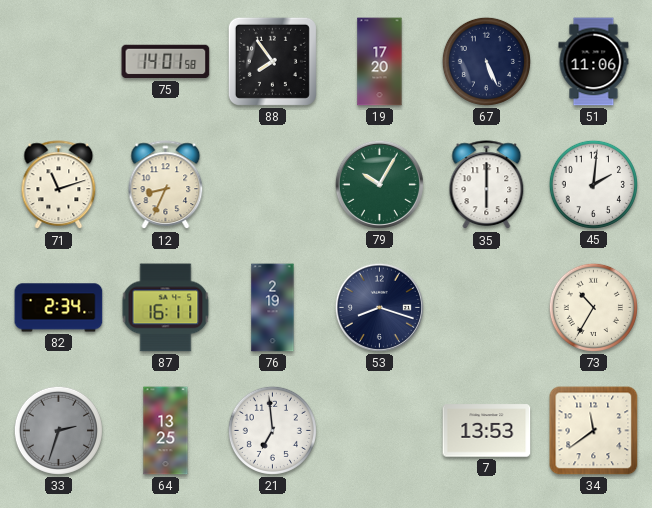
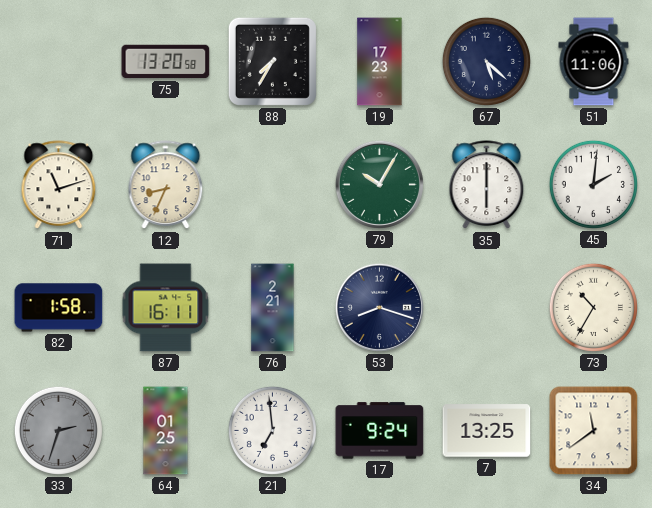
75: 14:01 -> 13:20
88: 7:54 -> 7:35
19: 17:20 -> 17:23
67: 5:26 -> 5:22
82: 2:34 -> 1:58
76: 2:19 -> 2:21
64: 13:25 -> 01:25
17: none -> 9:24
7: 13:53 -> 13:25
